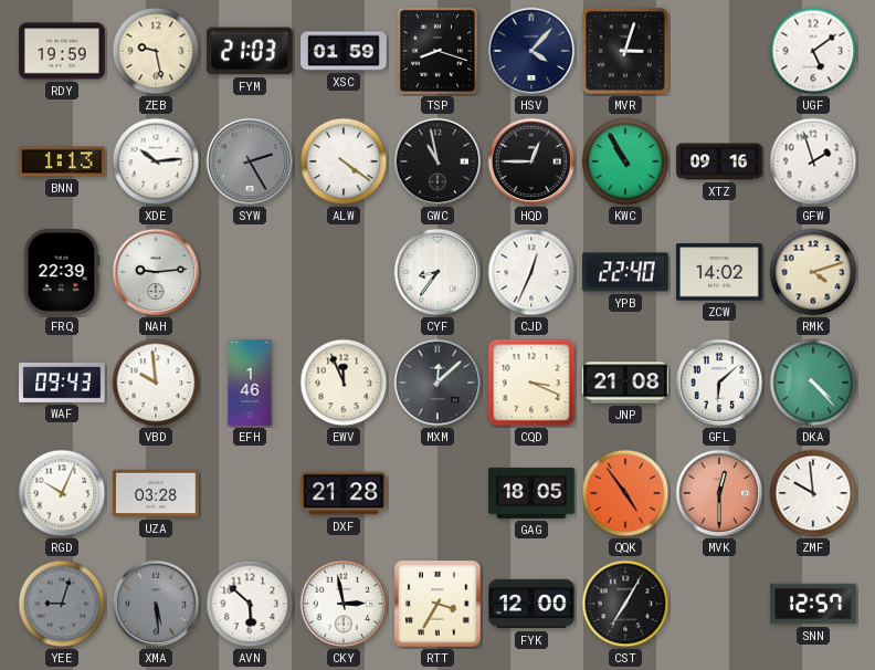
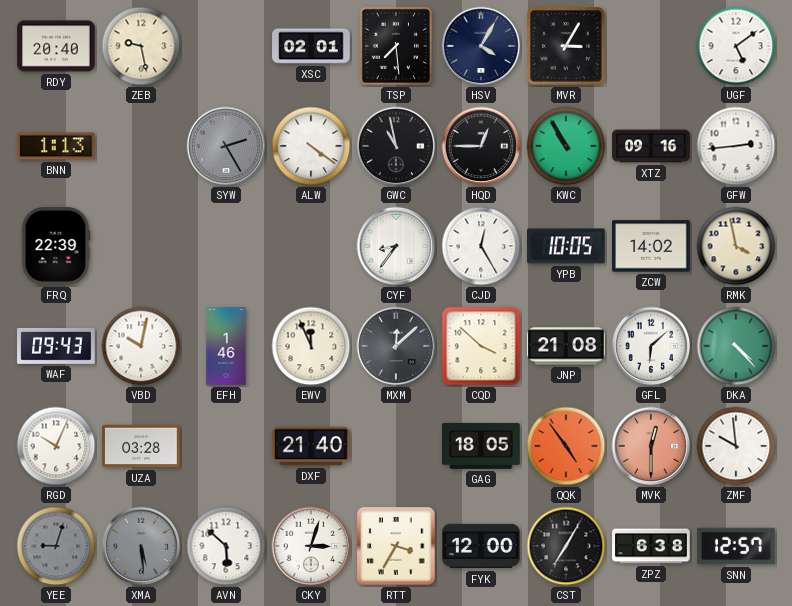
RDY: 19:59 -> 20:40
FYM: 21:03 -> none
XSC: 01:59 -> 02:01
TSP: 8:18 -> 7:29
HSV: 4:07 -> 4:05
MVR: 3:03 -> 3:05
XDE: 10:14 -> none
GFW: 1:57 -> 2:44
NAH: 9:14 -> none
CJD: 12:34 -> 12:25
YPB: 22:40 -> 10:05
RMK: 4:12 -> 3:58
VBD: 9:59 -> 10:02
CQD: 3:19 -> 3:52
DXF: 21:28 -> 21:40
CKY: 2:58 -> 3:03
ZPZ: none -> 6:38
